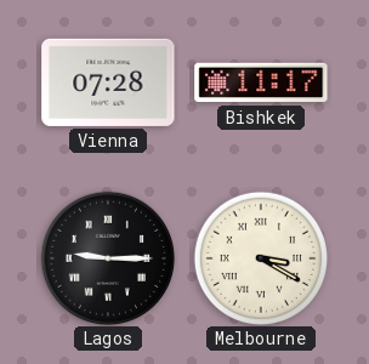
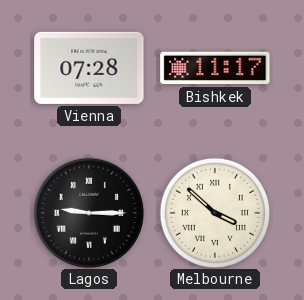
Melbourne: 3:20 -> 3:52
